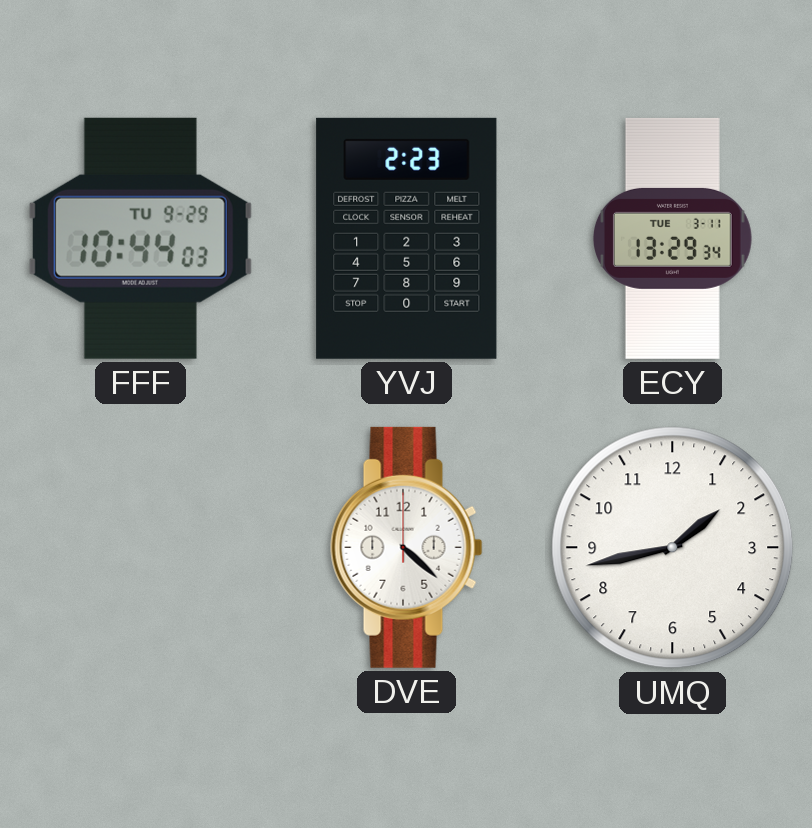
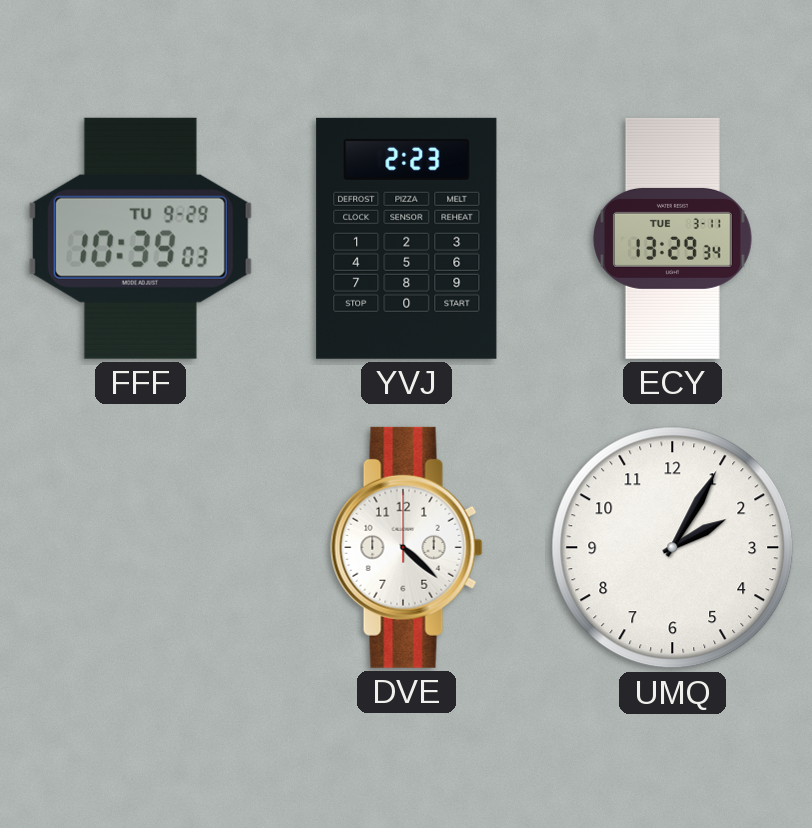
FFF: 10:44 -> 10:39
UMQ: 1:43 -> 2:05
